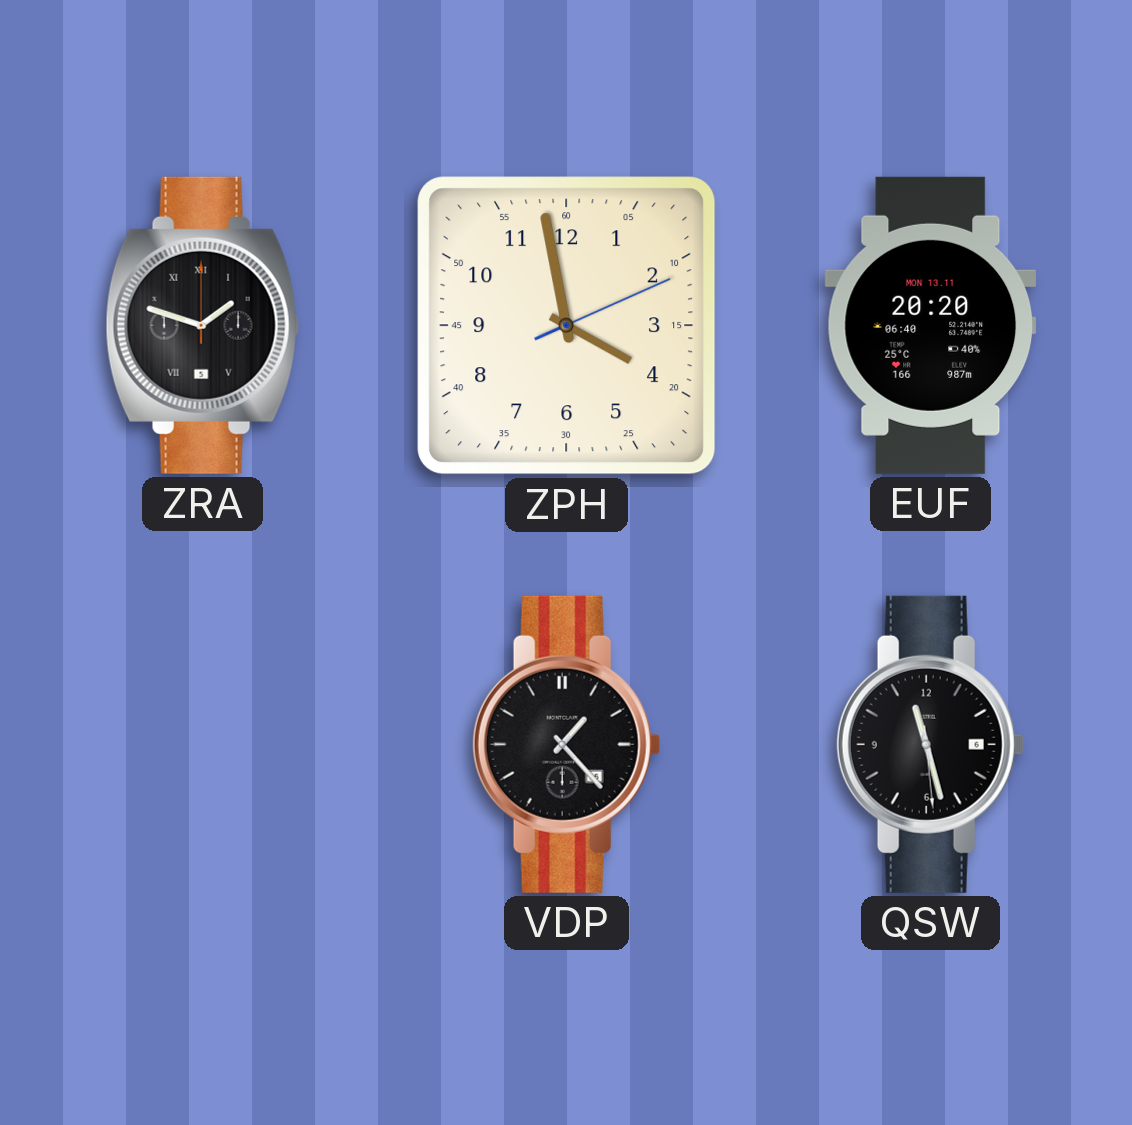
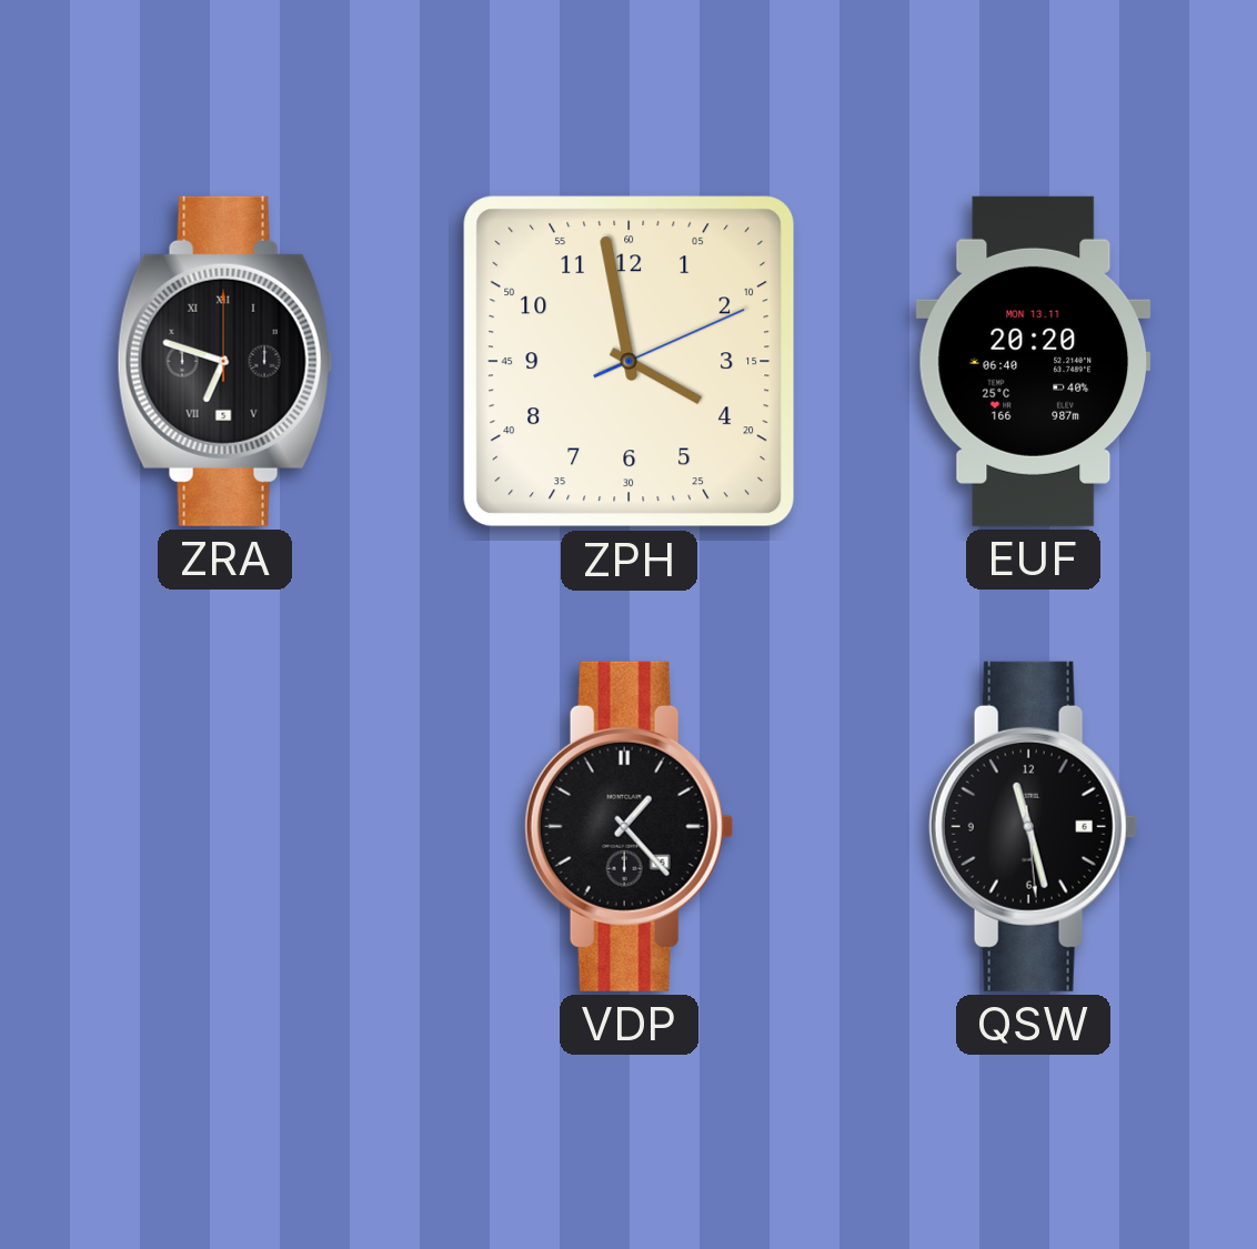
ZRA: 1:48 -> 6:48
